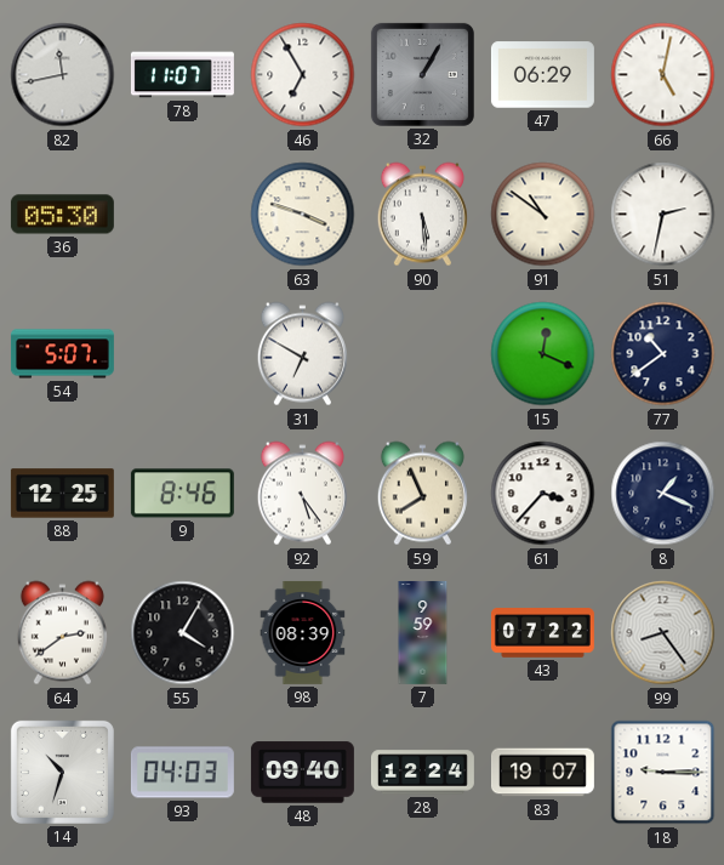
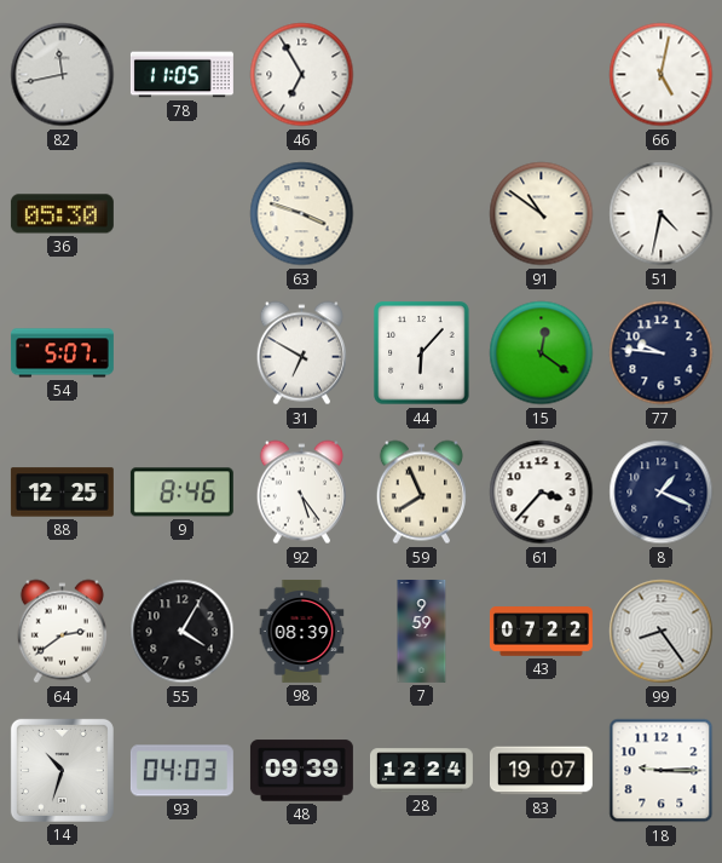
78: 11:07 -> 11:05
32: 1:05 -> none
47: 06:29 -> none
90: 5:29 -> none
51: 2:32 -> 4:32
44: none -> 6:07
15: 12:19 -> 12:21
77: 10:39 -> 9:46
48: 09:40 -> 09:39
